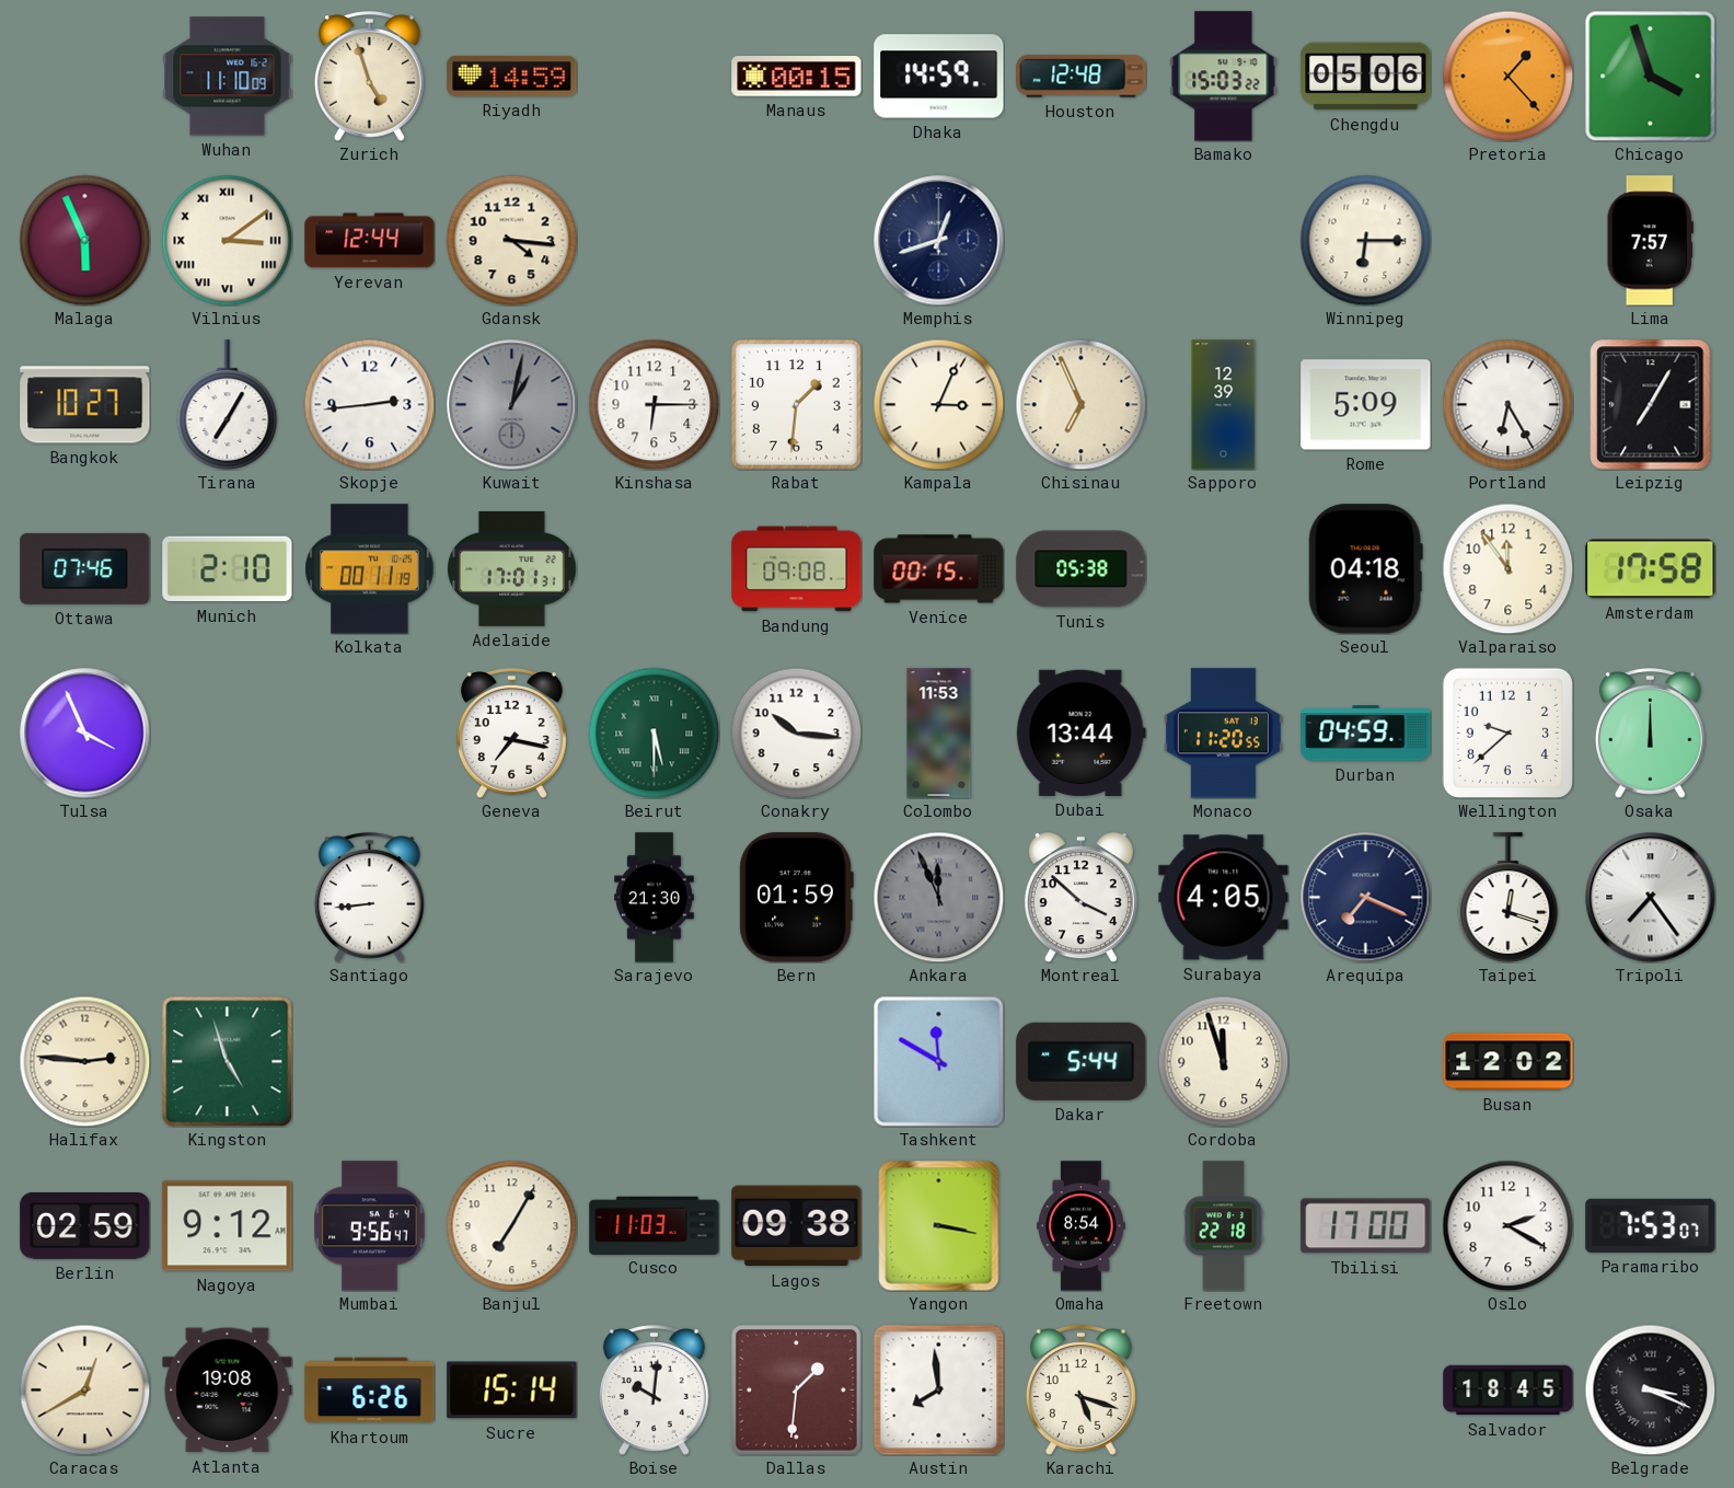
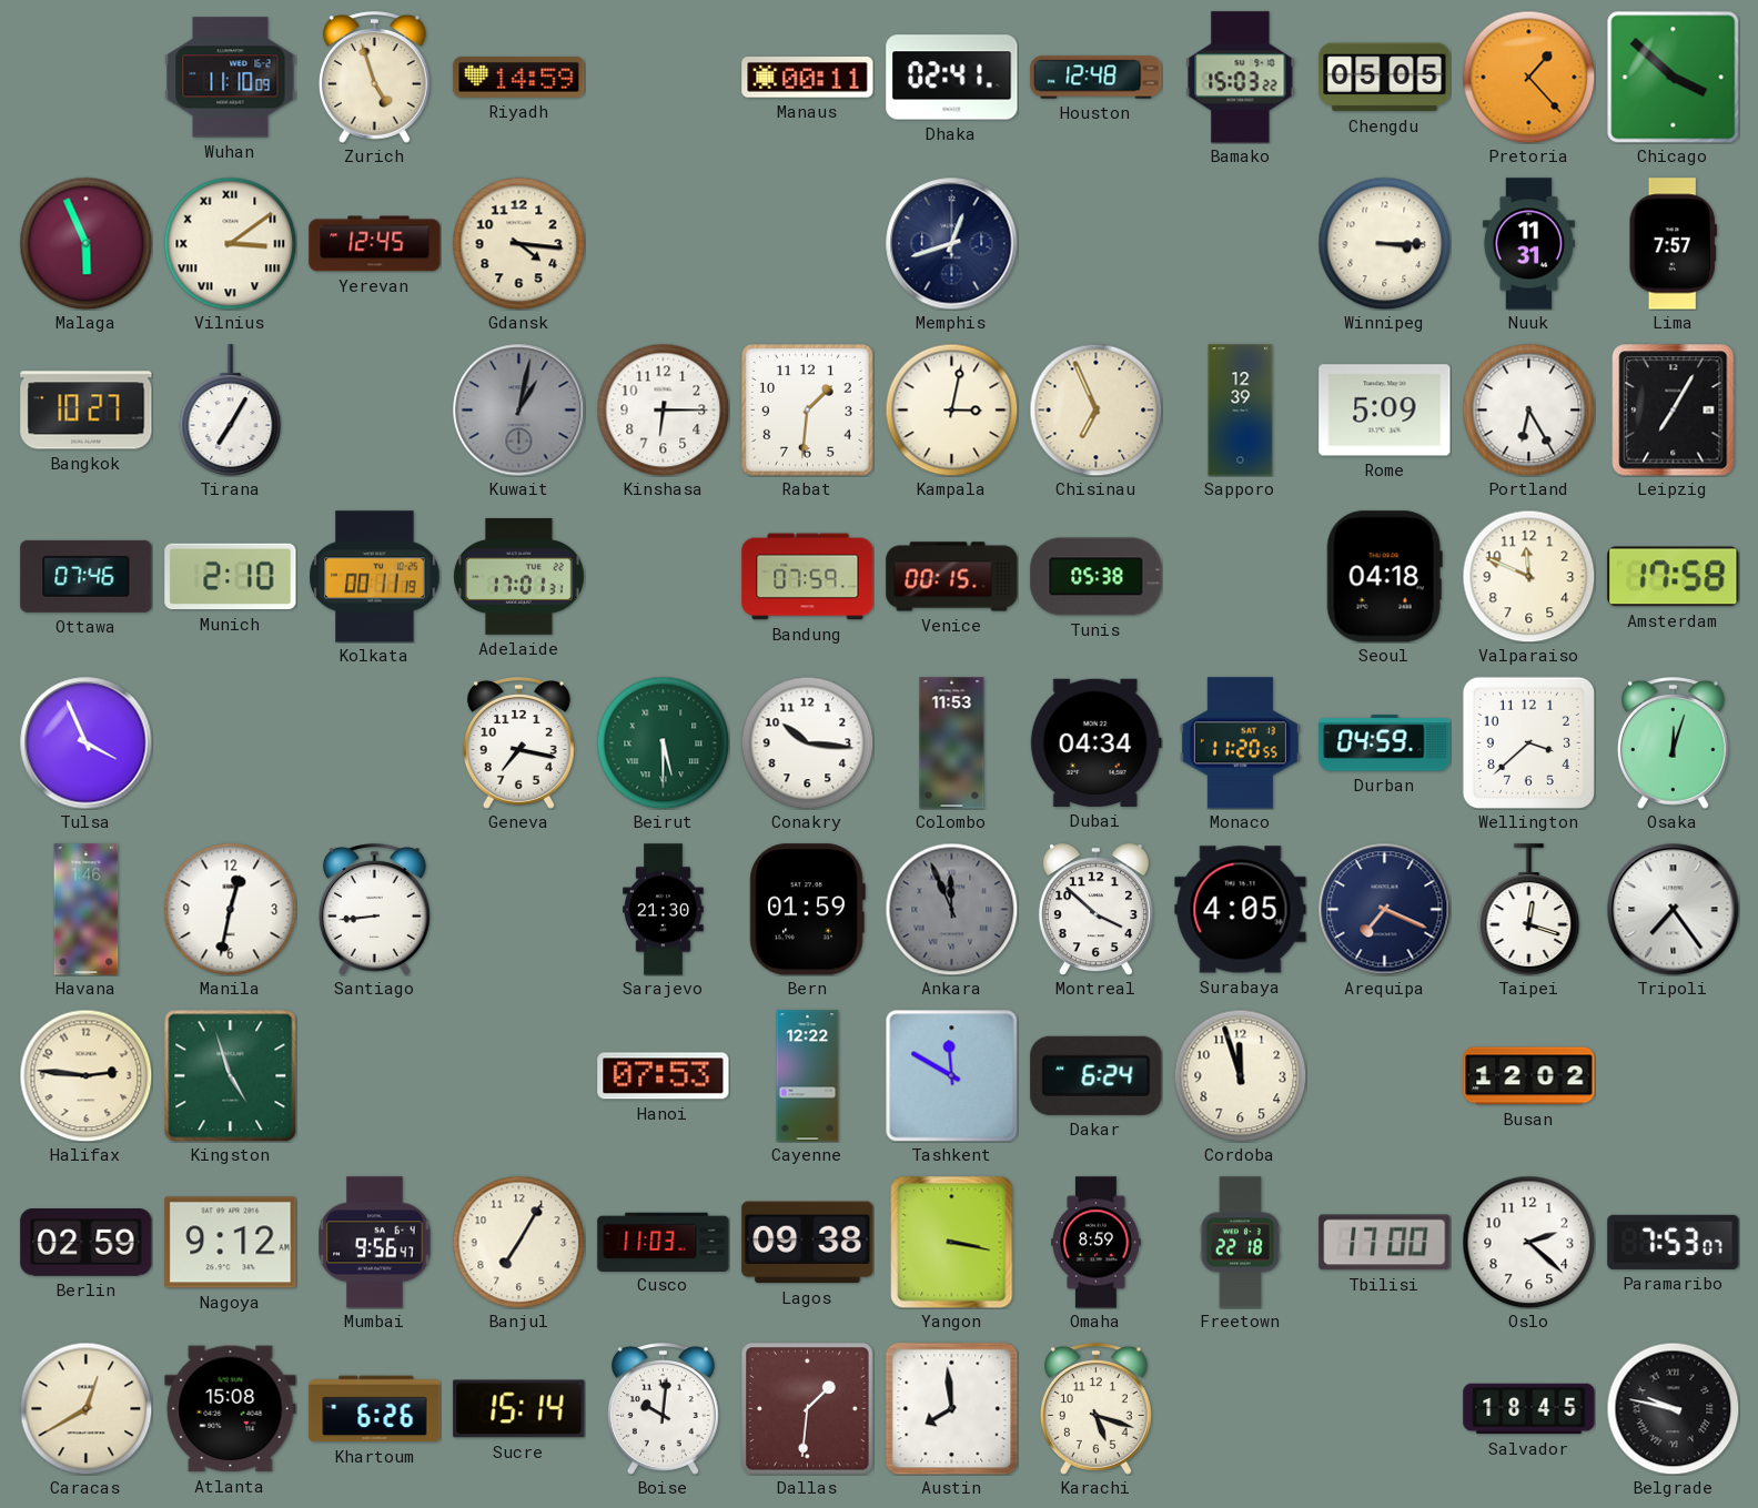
Manaus: 00:15 -> 00:11
Dhaka: 14:59 -> 02:41
Chengdu: 05:06 -> 05:05
Chicago: 3:57 -> 3:52
Yerevan: 12:44 -> 12:45
Winnipeg: 6:15 -> 3:15
Nuuk: none -> 11:31
Skopje: 2:44 -> none
Kampala: 3:04 -> 3:02
Bandung: 09:08 -> 07:59
Valparaiso: 11:54 -> 11:49
Dubai: 13:44 -> 04:34
Wellington: 9:38 -> 3:38
Osaka: 12:00 -> 12:03
Havana: none -> 1:46
Manila: none -> 12:32
Hanoi: none -> 07:53
Cayenne: none -> 12:22
Dakar: 5:44 -> 6:24
Omaha: 8:54 -> 8:59
Oslo: 2:20 -> 2:22
Atlanta: 19:08 -> 15:08
Belgrade: 3:19 -> 9:47
